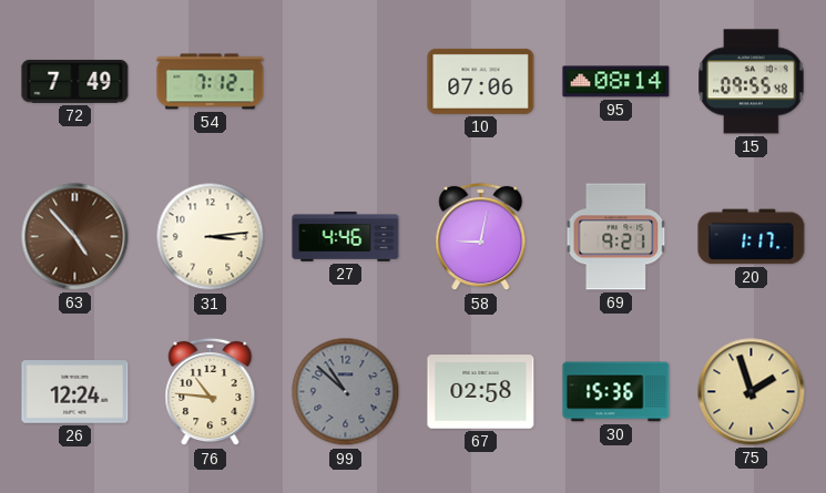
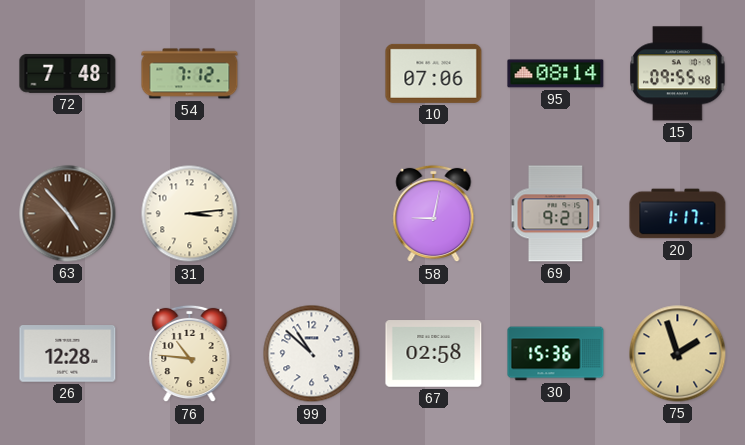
72: 7:49 -> 7:48
27: 4:46 -> none
26: 12:24 -> 12:28
99 dial: grey -> white
